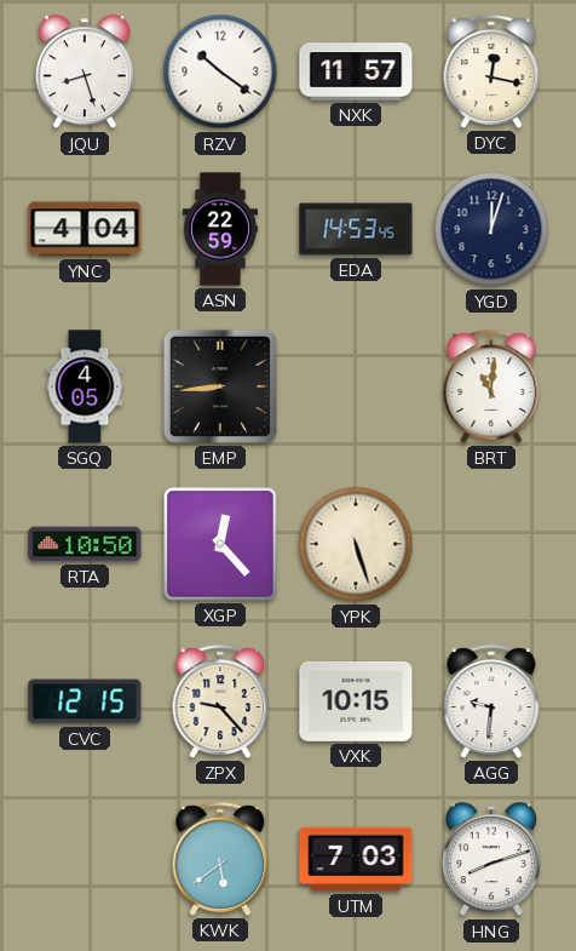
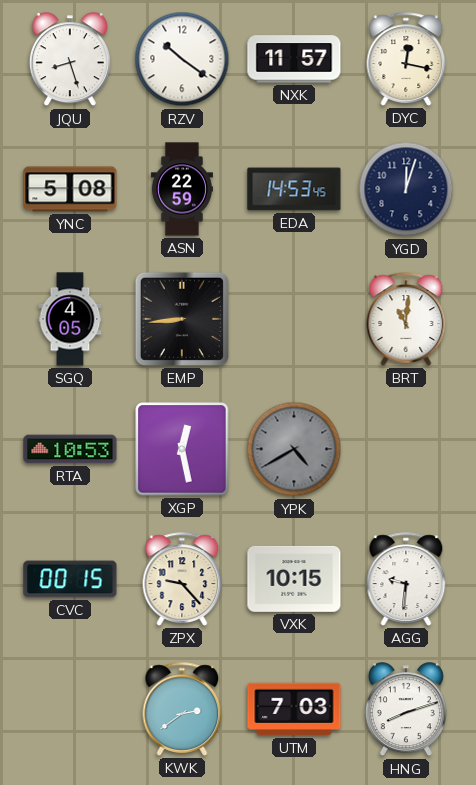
YNC: 4:04 -> 5:08
RTA: 10:50 -> 10:53
XGP: 12:23 -> 12:28
YPK: 5:27 -> 4:40
YPK dial: cream -> grey
CVC: 12:15 -> 00:15
KWK: 5:39 -> 2:39
